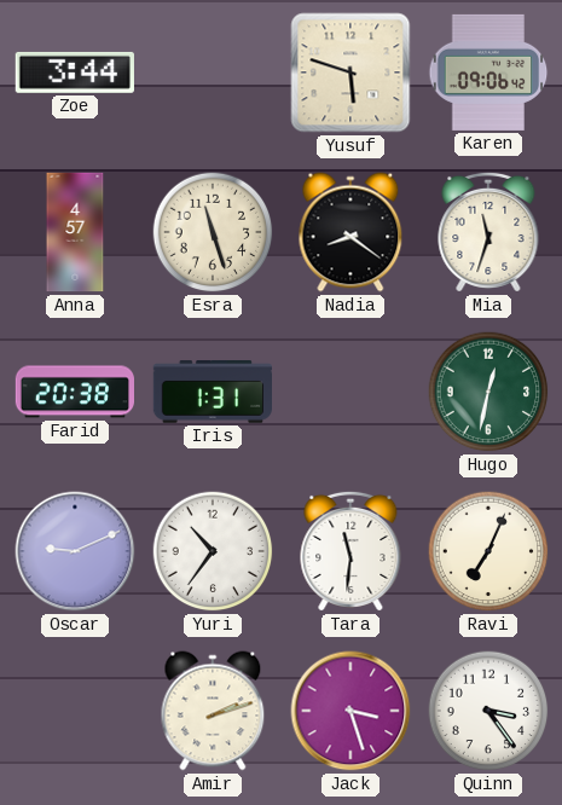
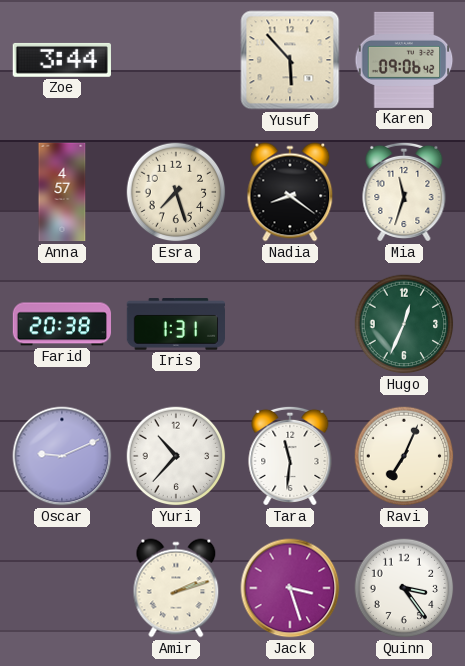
Yusuf: 5:48 -> 5:53
Esra: 11:27 -> 7:27
Hugo: 12:32 -> 12:34
Yuri: 10:36 -> 10:37
